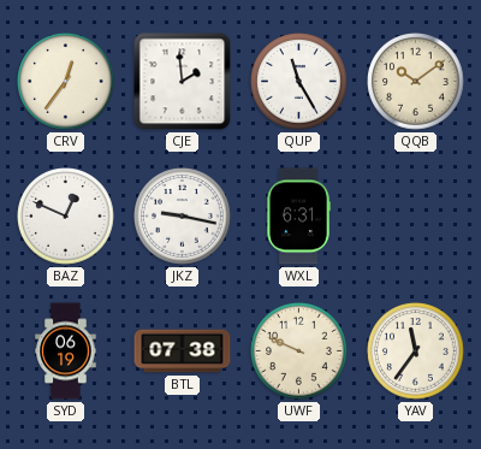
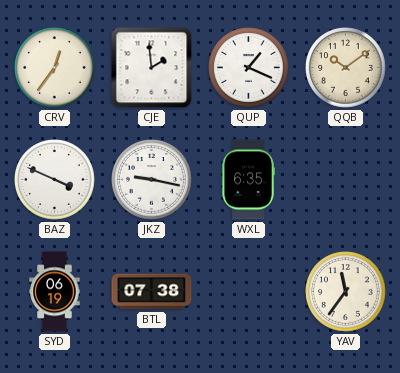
QUP: 11:25 -> 1:19
BAZ: 12:49 -> 3:49
WXL: 6:31 -> 6:35
UWF: 9:49 -> none
